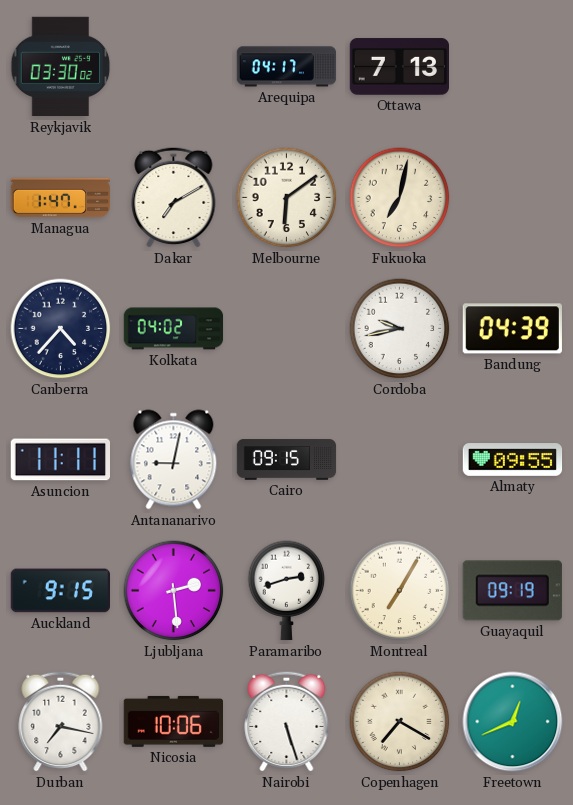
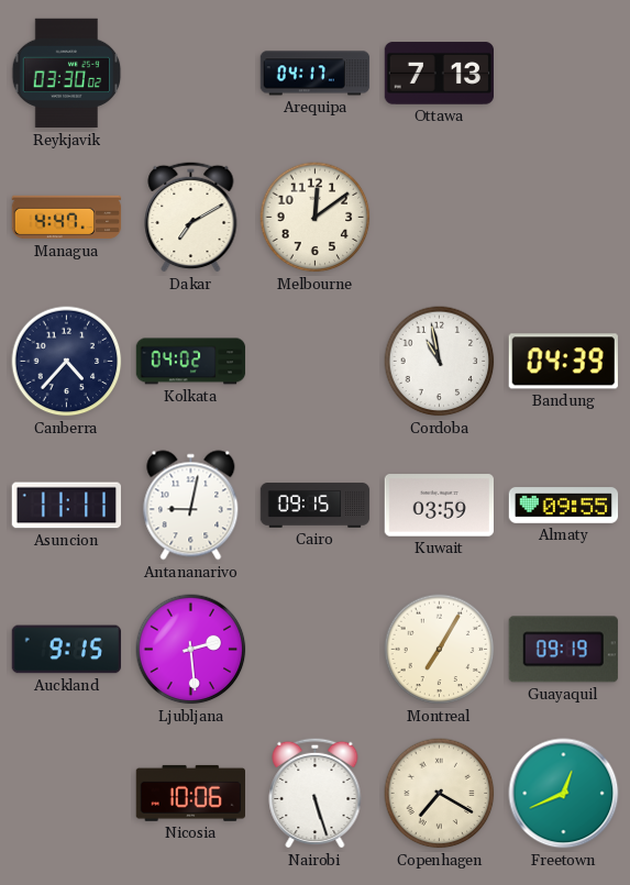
Managua: 1:47 -> 4:47
Melbourne: 6:09 -> 12:09
Fukuoka: 7:02 -> none
Cordoba: 9:43 -> 10:58
Kuwait: none -> 03:59
Paramaribo: 2:42 -> none
Durban: 7:17 -> none
